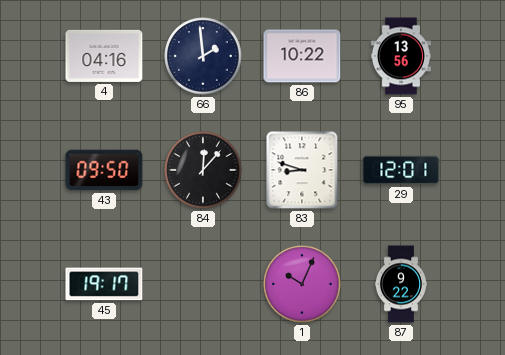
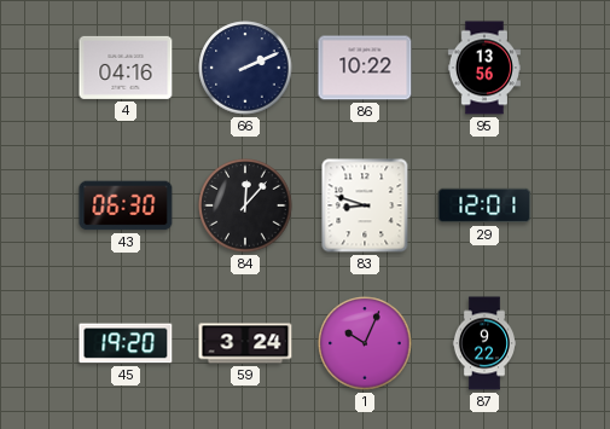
66: 1:59 -> 2:11
43: 09:50 -> 06:30
45: 19:17 -> 19:20
59: none -> 3:24
